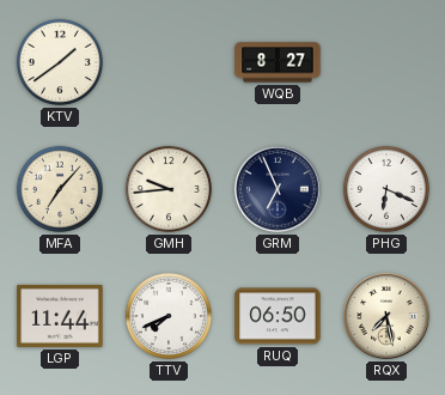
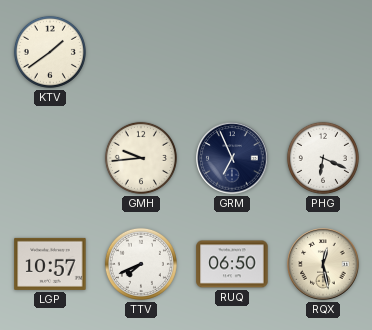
WQB: 8:27 -> none
MFA: 7:07 -> none
LGP: 11:44 -> 10:57
RQX: 7:28 -> 12:28
